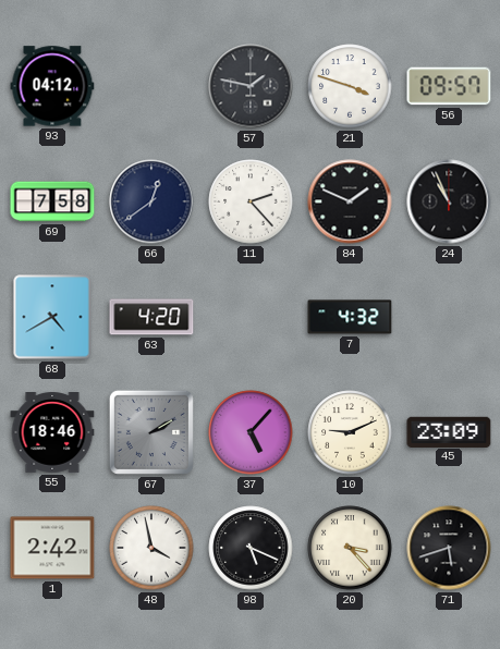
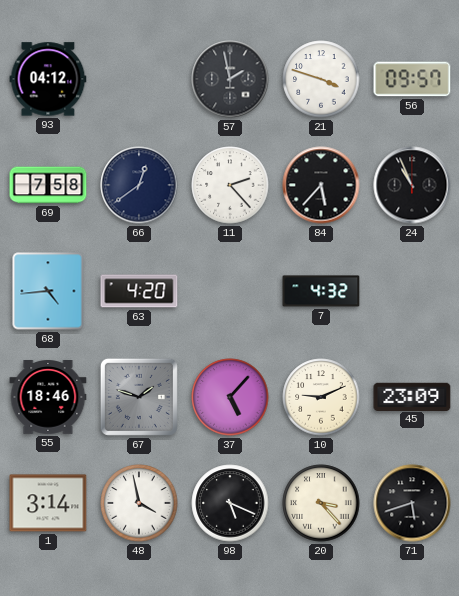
57: 1:47 -> 1:58
84: 1:49 -> 5:37
68: 4:40 -> 4:44
67: 2:10 -> 1:48
1: 2:42 -> 3:14
